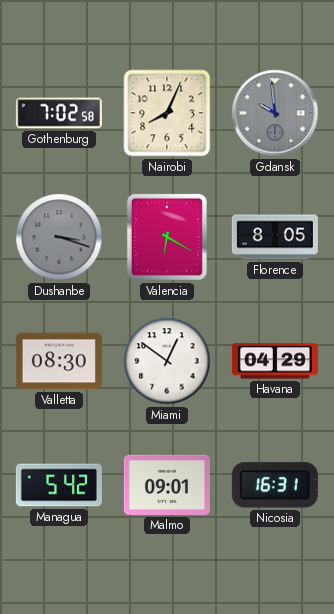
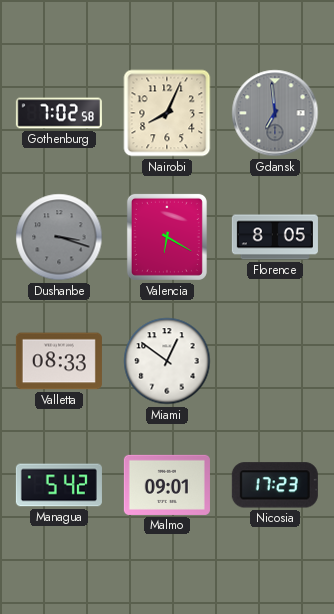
Gdansk: 9:59 -> 6:59
Valletta: 08:30 -> 08:33
Havana: 04:29 -> none
Nicosia: 16:31 -> 17:23
